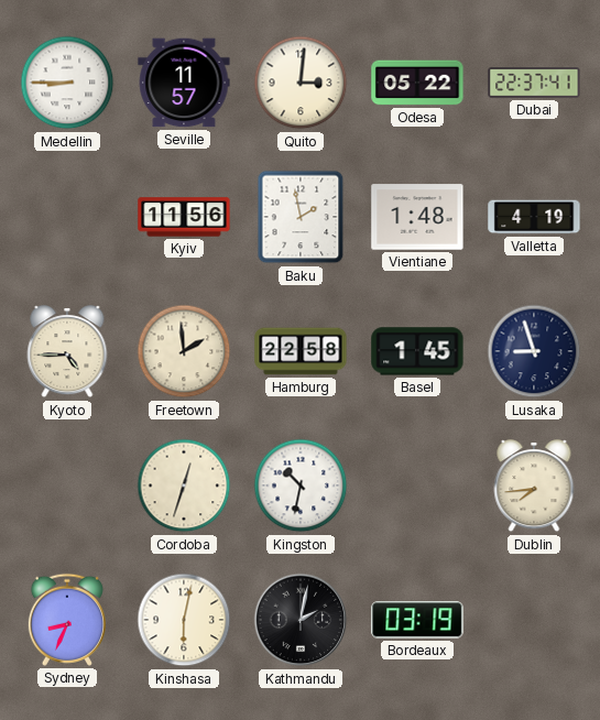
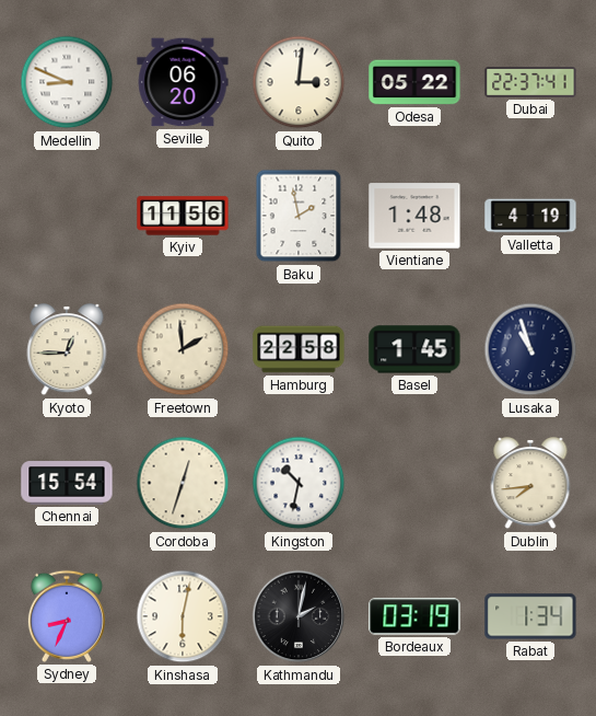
Medellin: 8:45 -> 8:49
Seville: 11:57 -> 06:20
Kyoto: 4:45 -> 12:45
Lusaka: 8:57 -> 10:57
Chennai: none -> 15:54
Rabat: none -> 1:34
